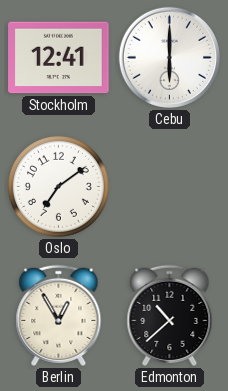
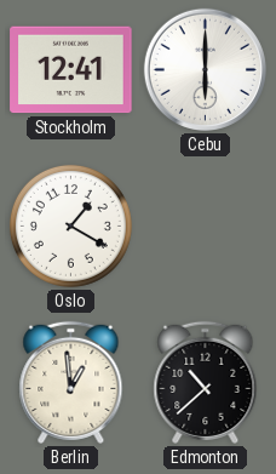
Oslo: 7:09 -> 1:20
Berlin: 12:55 -> 12:59
